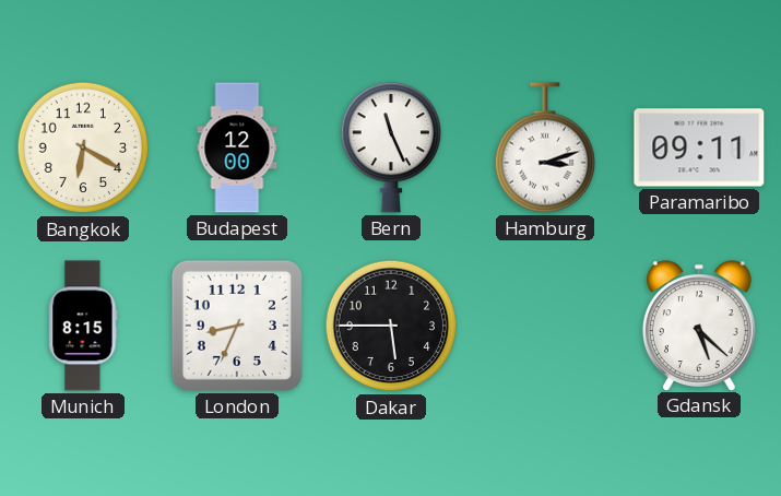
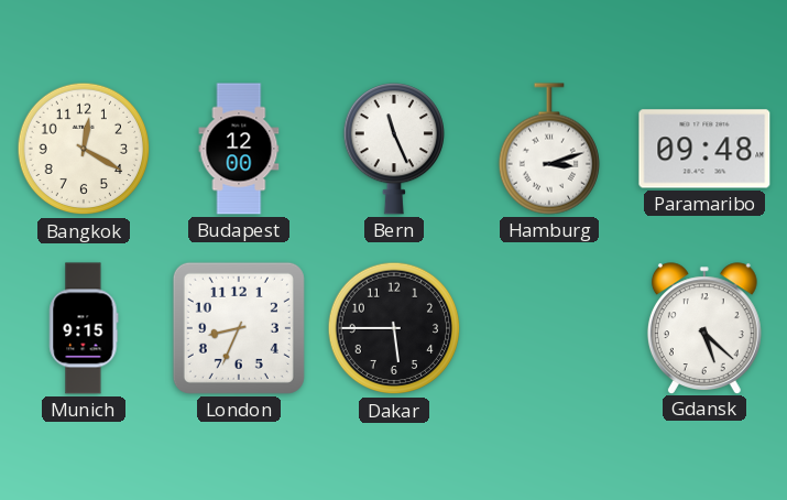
Bangkok: 6:20 -> 12:20
Paramaribo: 09:11 -> 09:48
Munich: 8:15 -> 9:15
